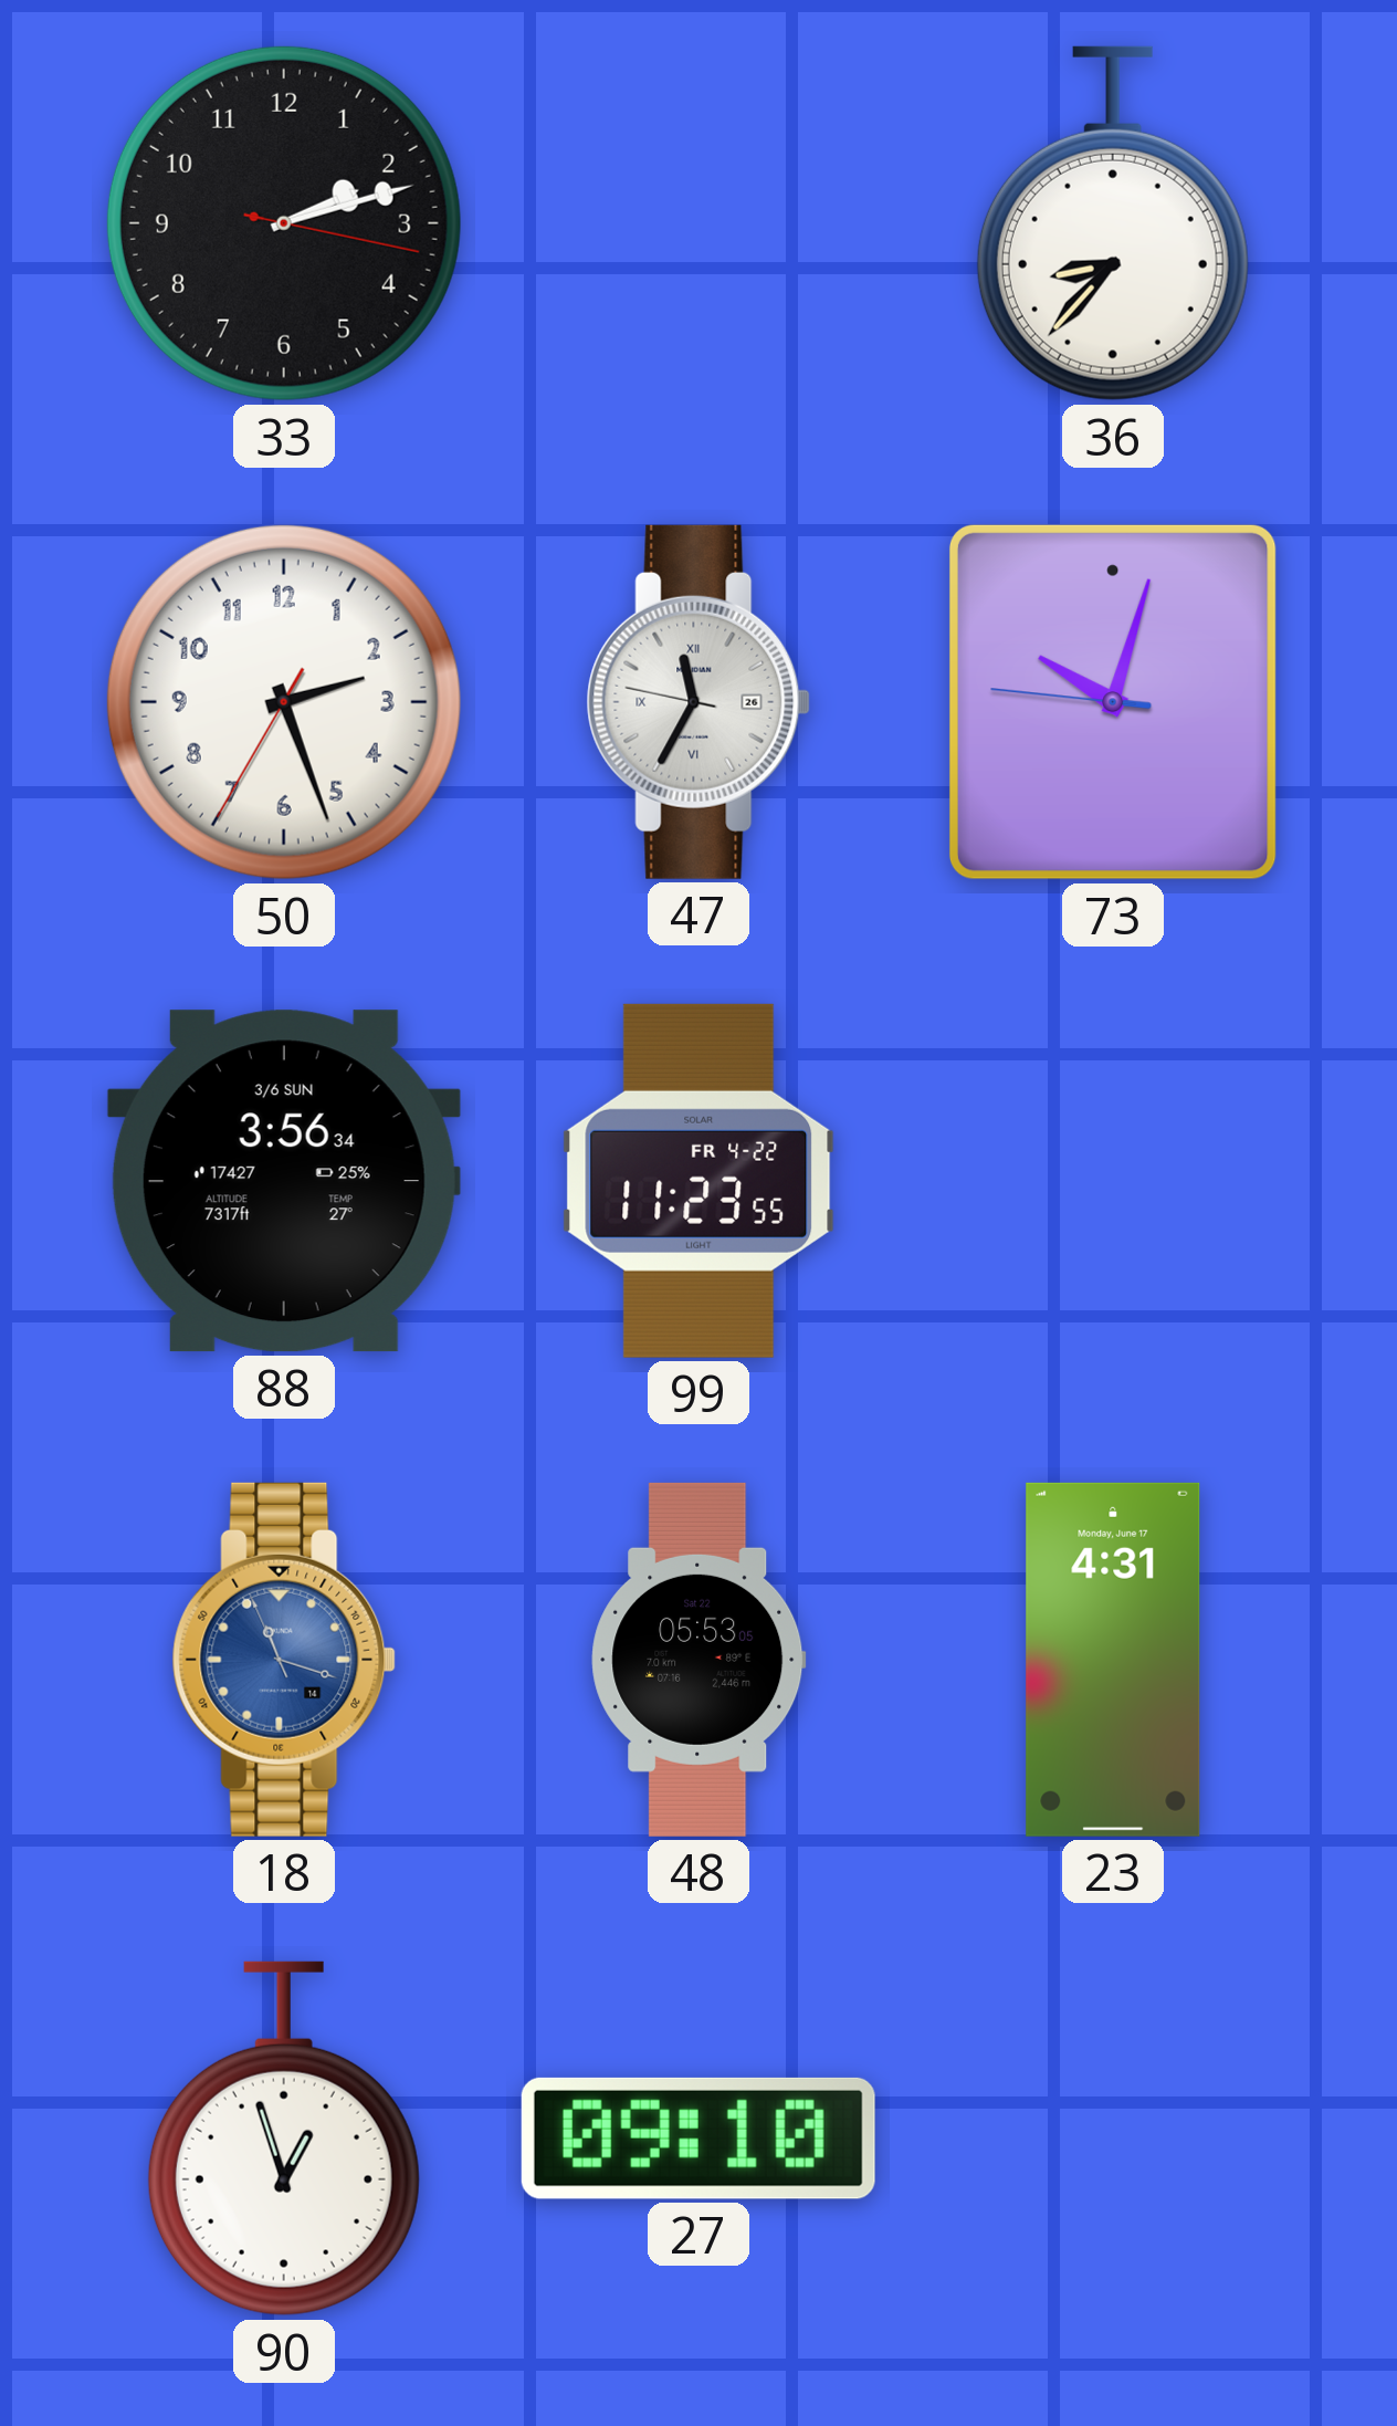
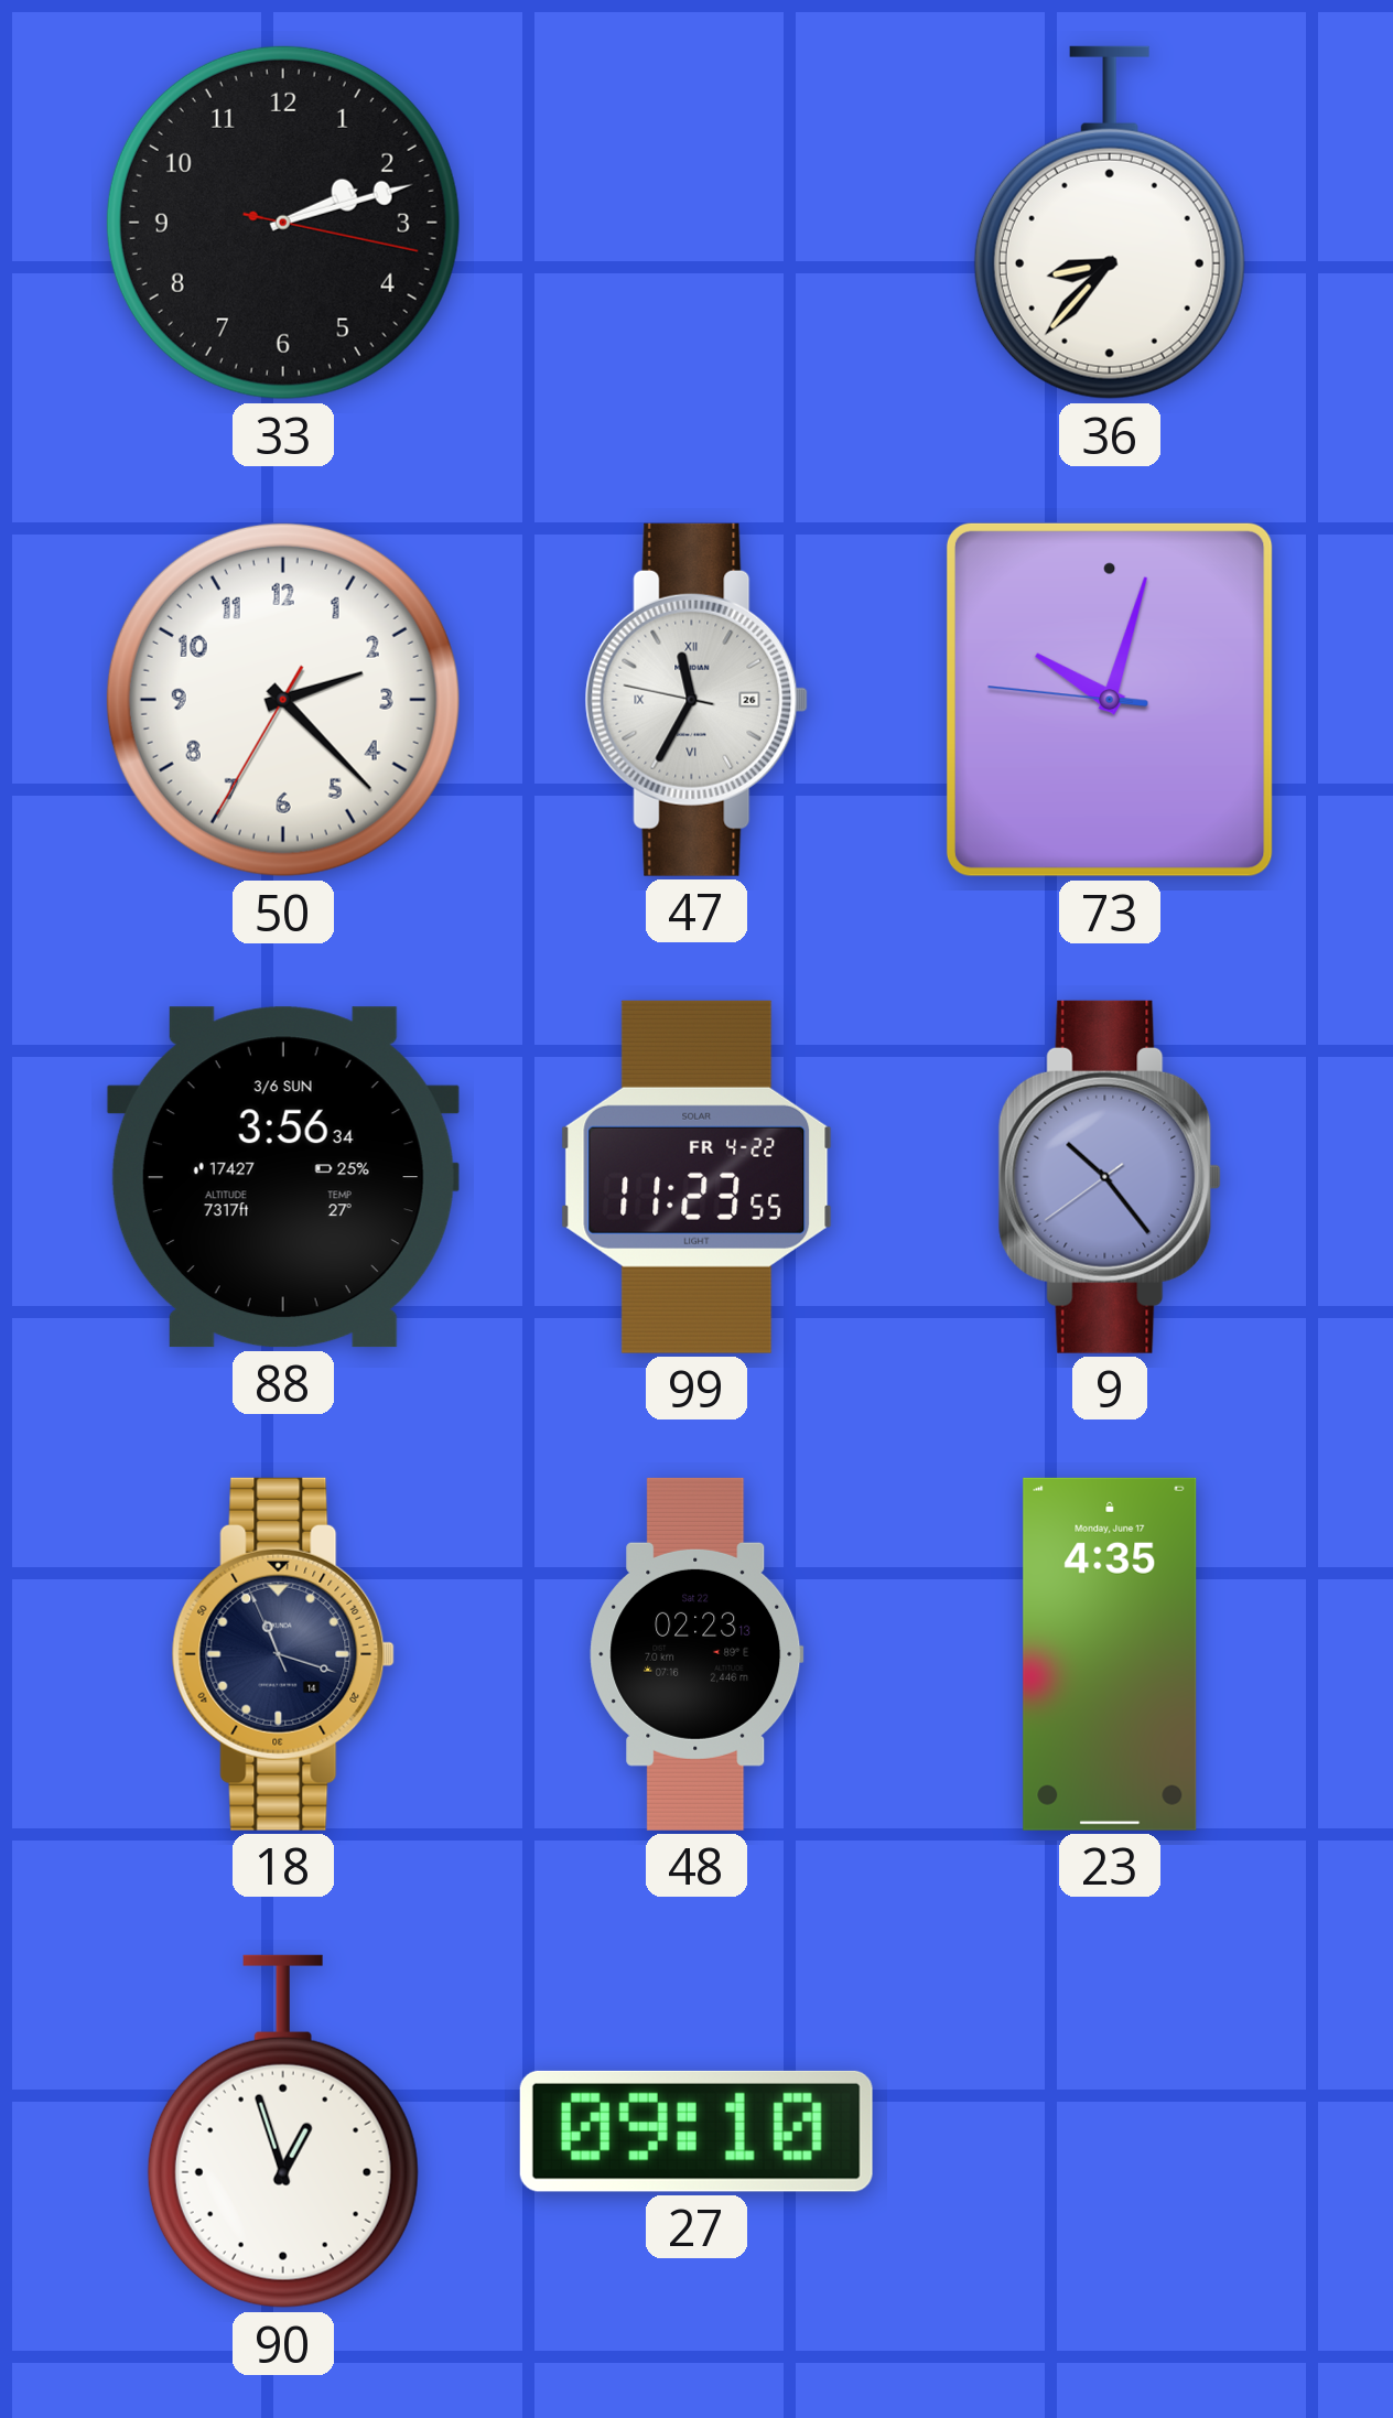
50: 2:26 -> 2:22
9: none -> 10:23
18 dial: blue -> navy
48: 05:53 -> 02:23
23: 4:31 -> 4:35
